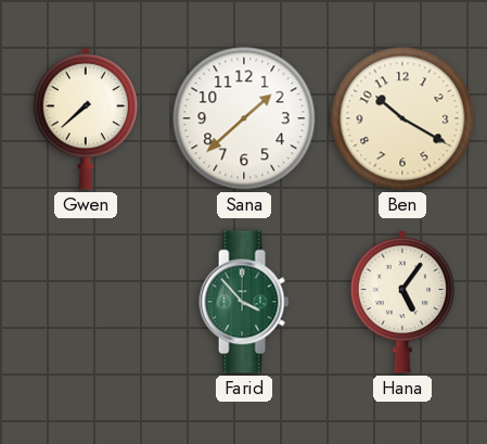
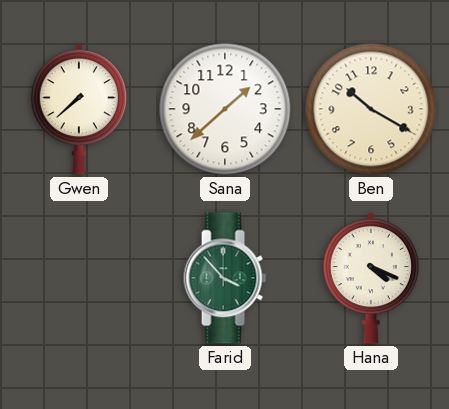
Hana: 5:06 -> 4:19
